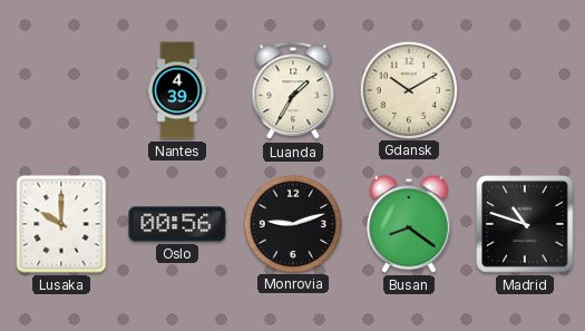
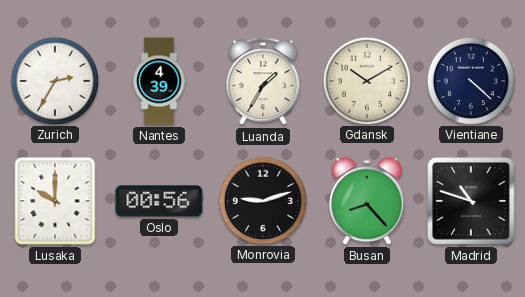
Zurich: none -> 2:35
Vientiane: none -> 4:22
Busan: 8:21 -> 8:23
